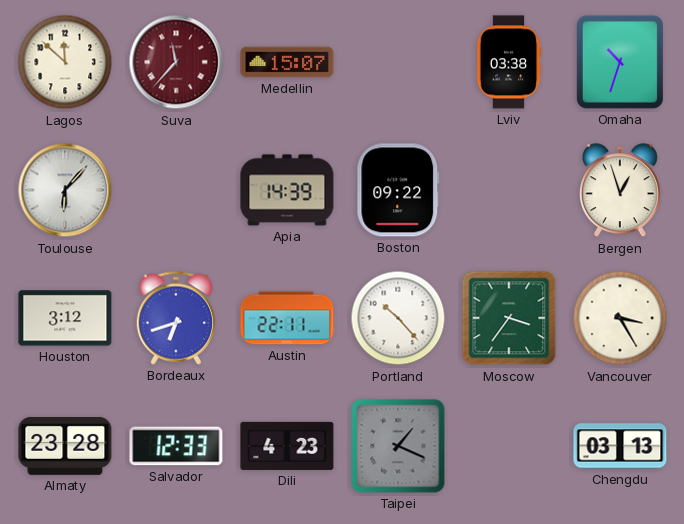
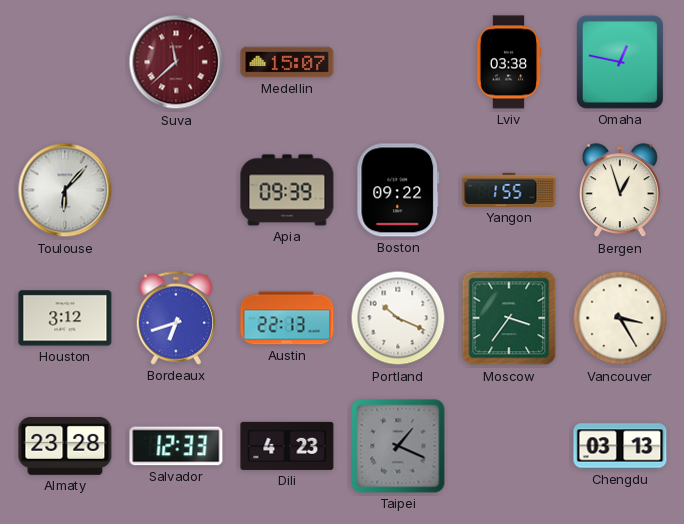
Lagos: 11:52 -> none
Suva: 11:37 -> 11:38
Omaha: 10:33 -> 12:47
Apia: 14:39 -> 09:39
Yangon: none -> 1:55
Austin: 22:11 -> 22:13
Portland: 10:23 -> 10:19
